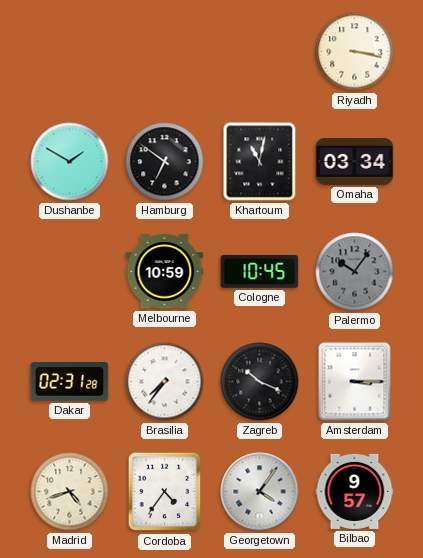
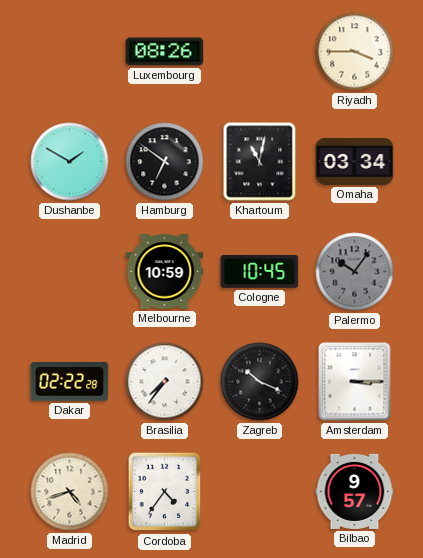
Luxembourg: none -> 08:26
Riyadh: 3:17 -> 3:45
Dakar: 02:31 -> 02:22
Georgetown: 4:06 -> none
